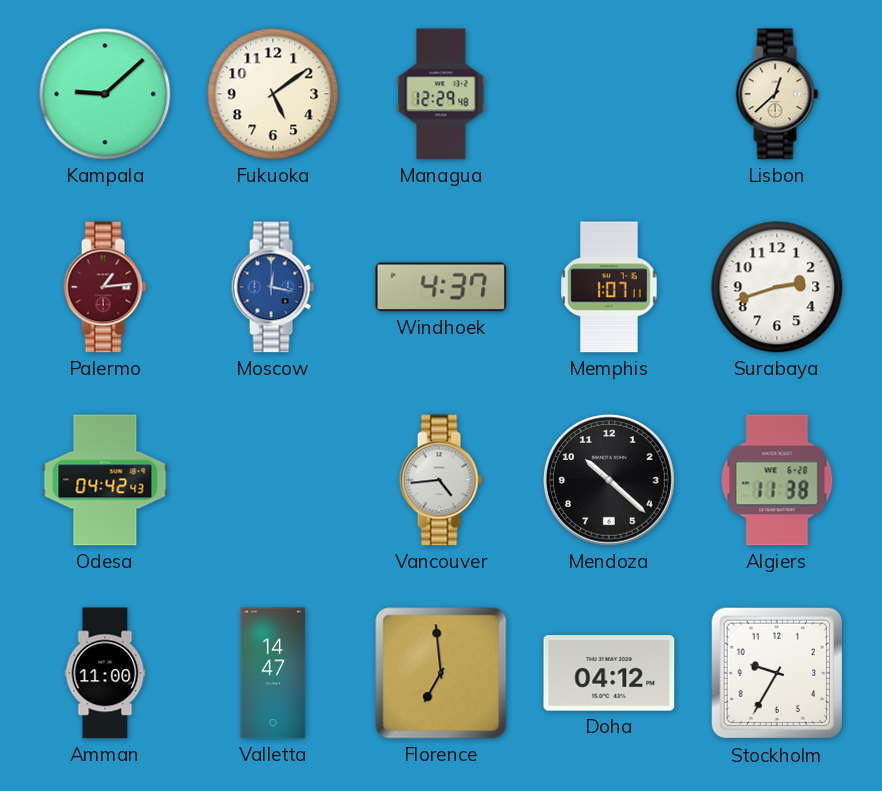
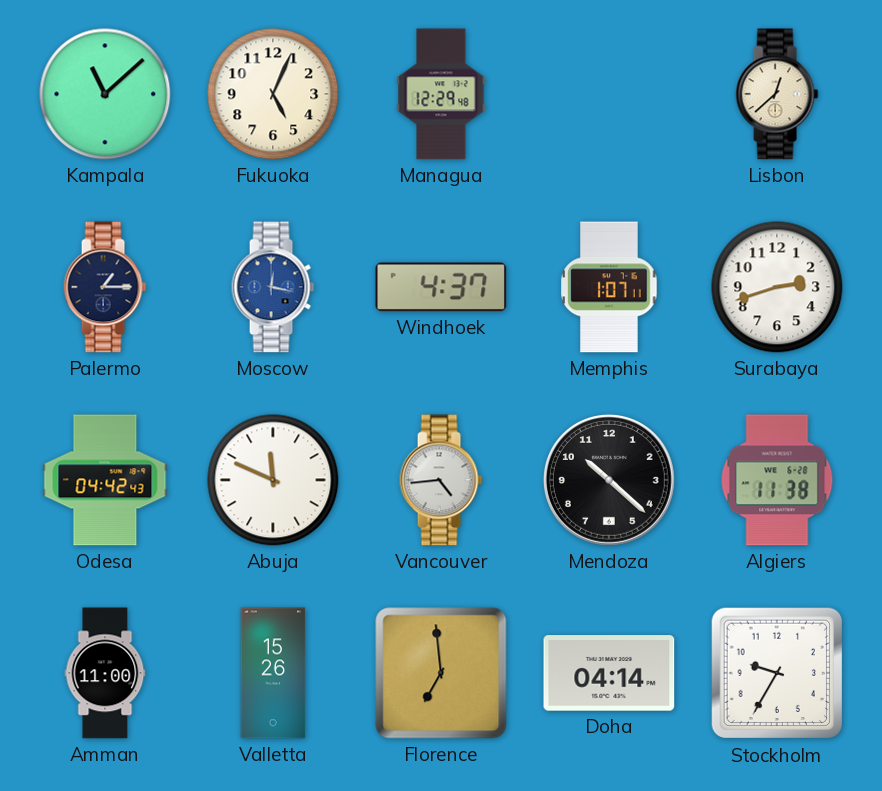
Kampala: 9:08 -> 11:08
Fukuoka: 5:09 -> 5:04
Palermo: 1:14 -> 1:15
Palermo dial: burgundy -> navy
Abuja: none -> 11:49
Valletta: 14:47 -> 15:26
Doha: 04:12 -> 04:14
